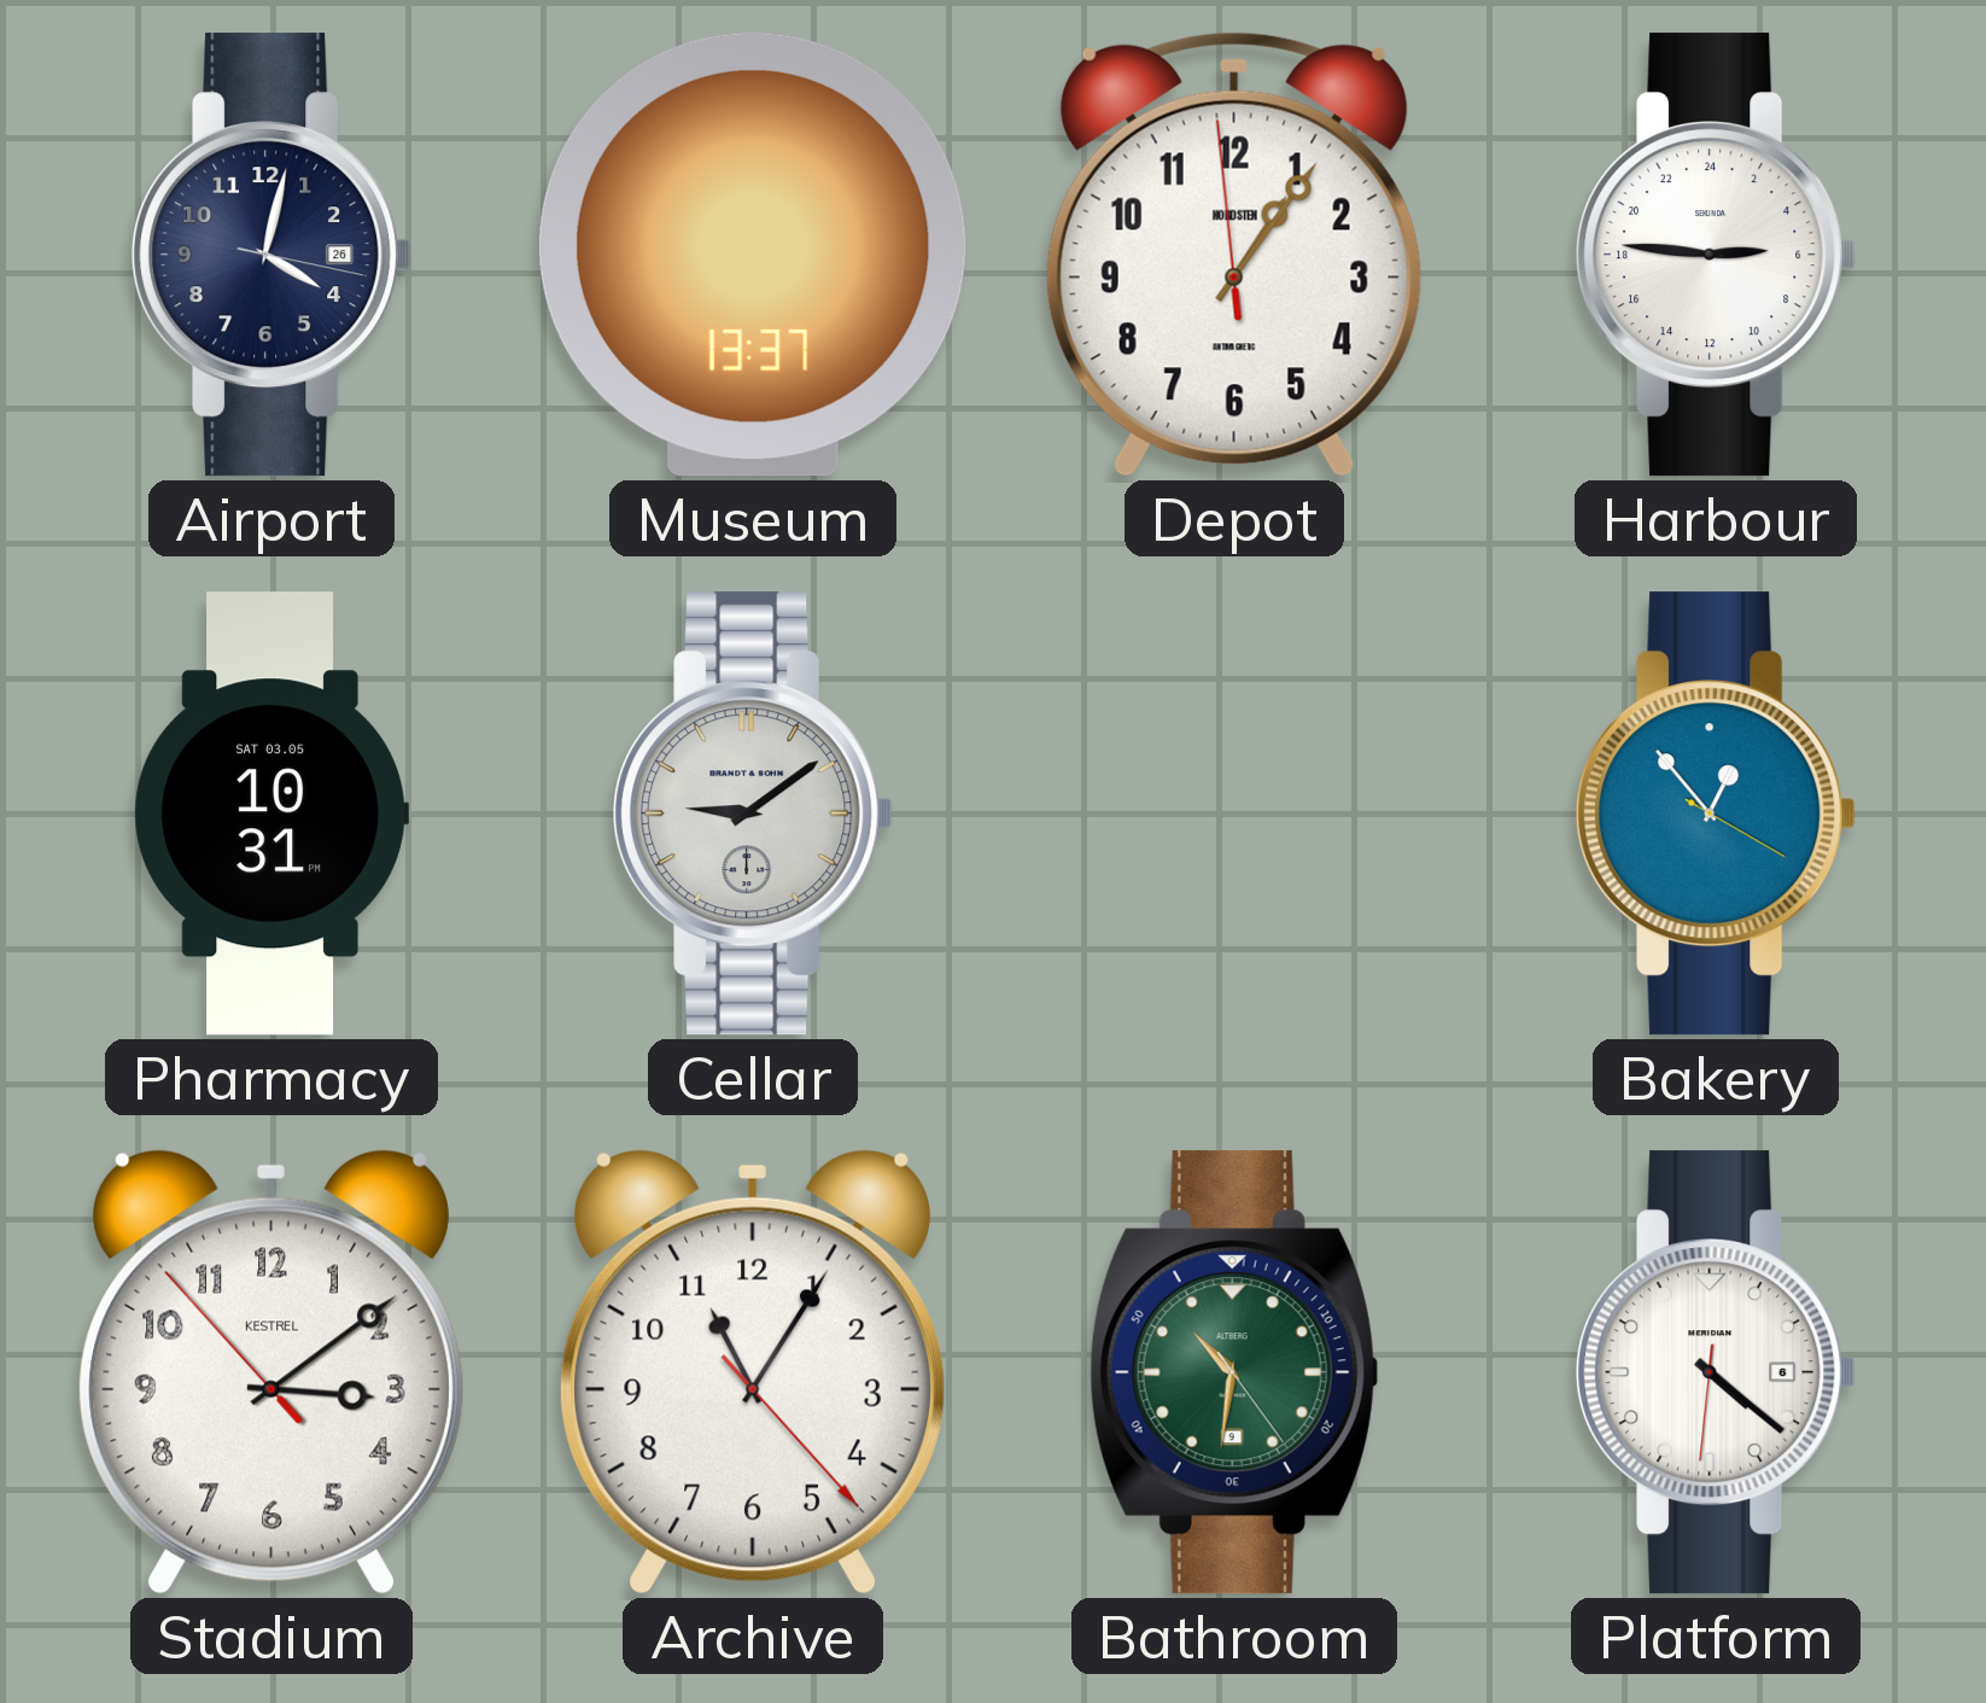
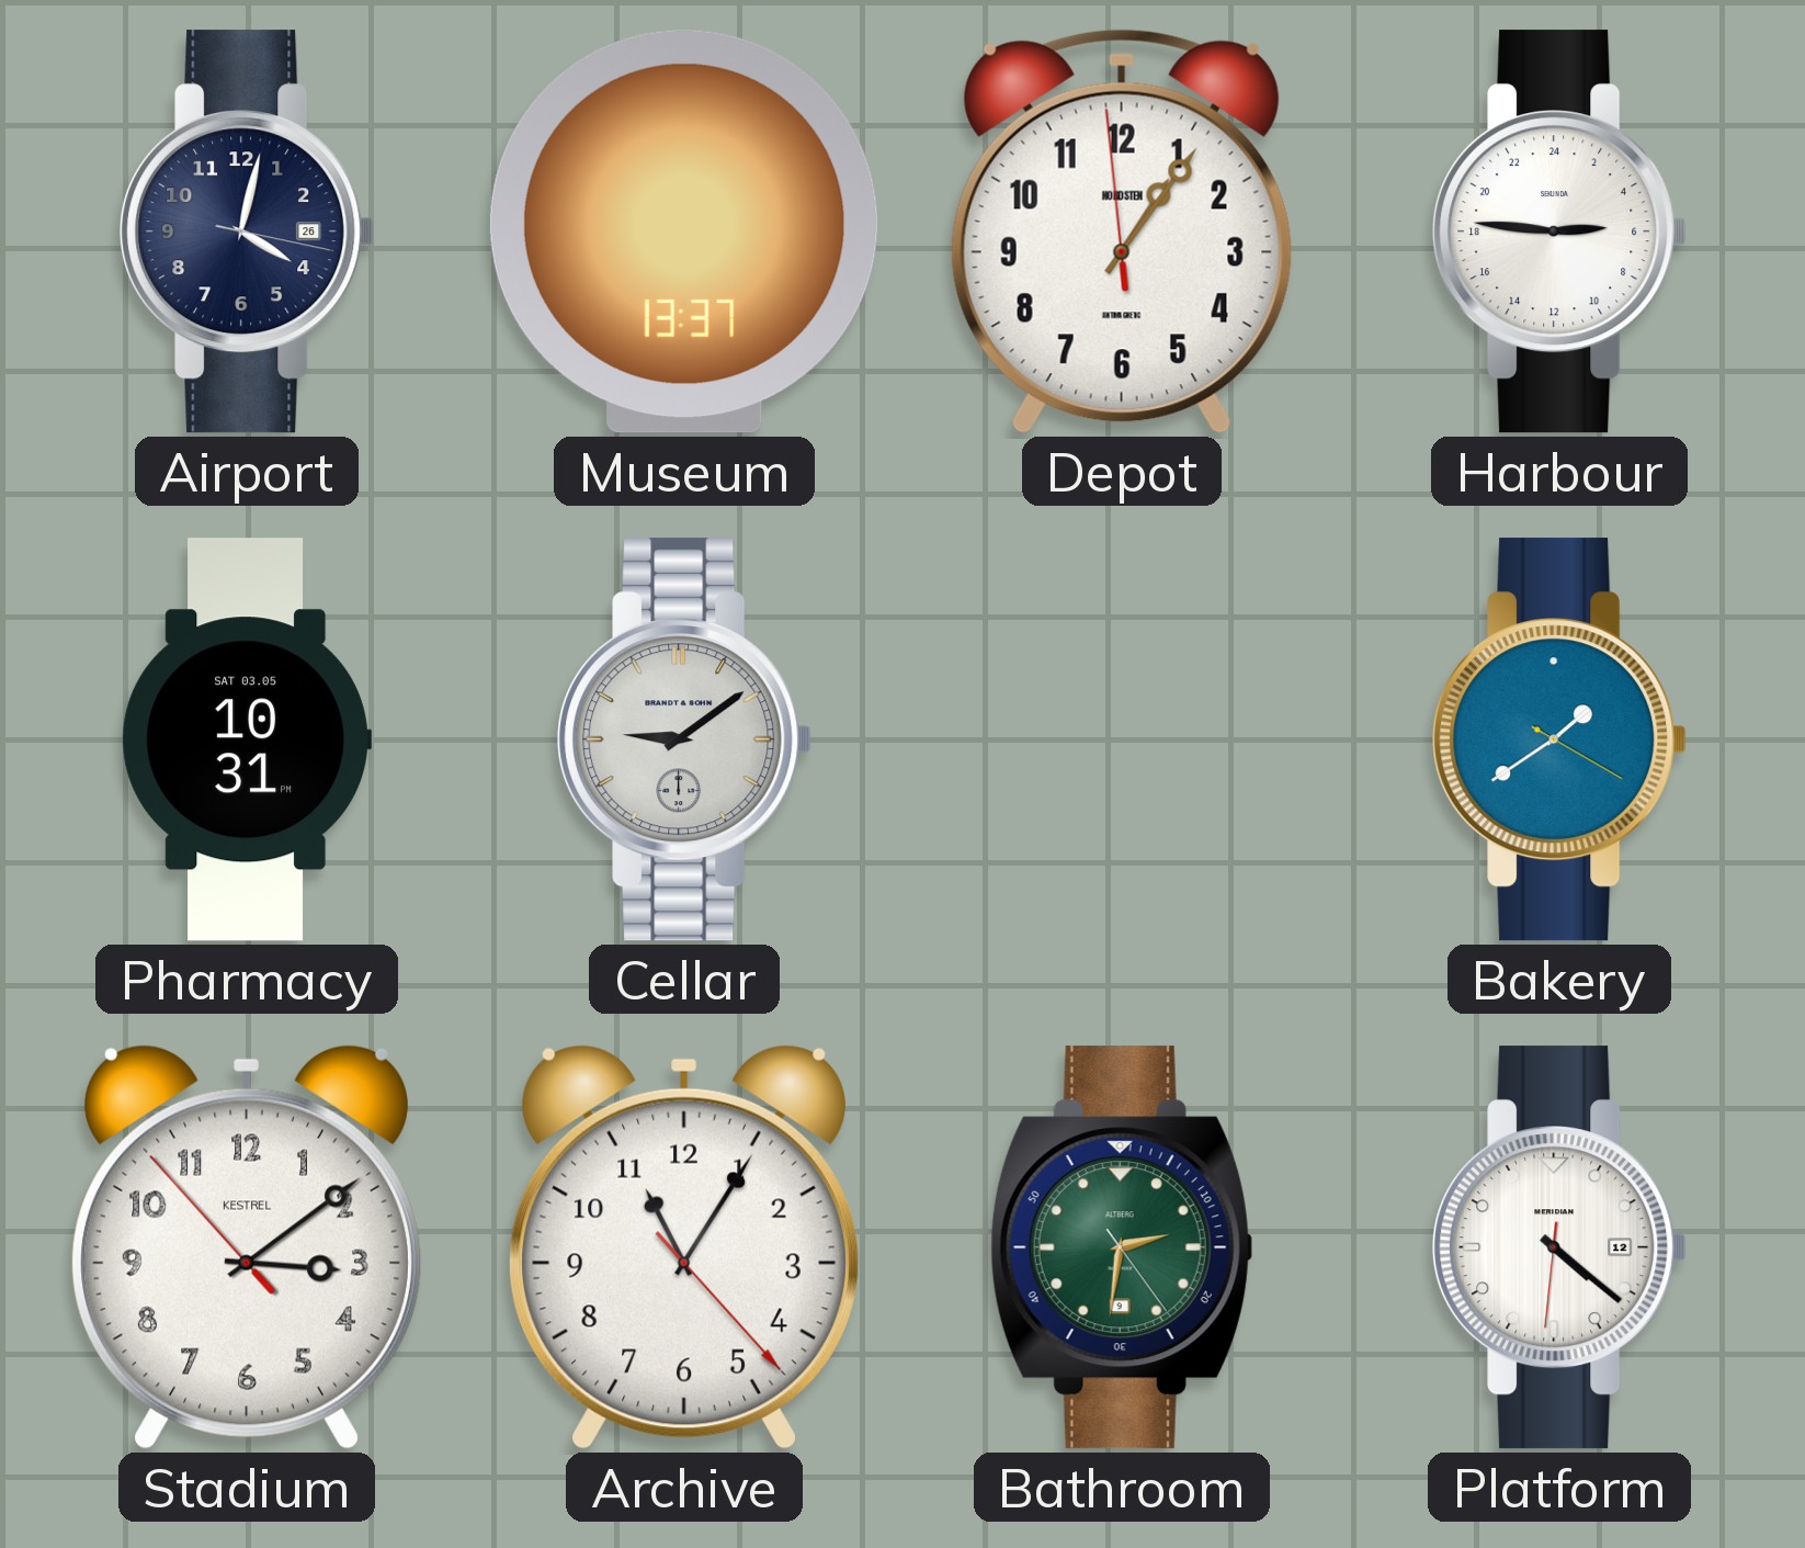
Bakery: 12:53 -> 1:39
Bathroom: 10:31 -> 2:31
Platform date: 6 -> 12
